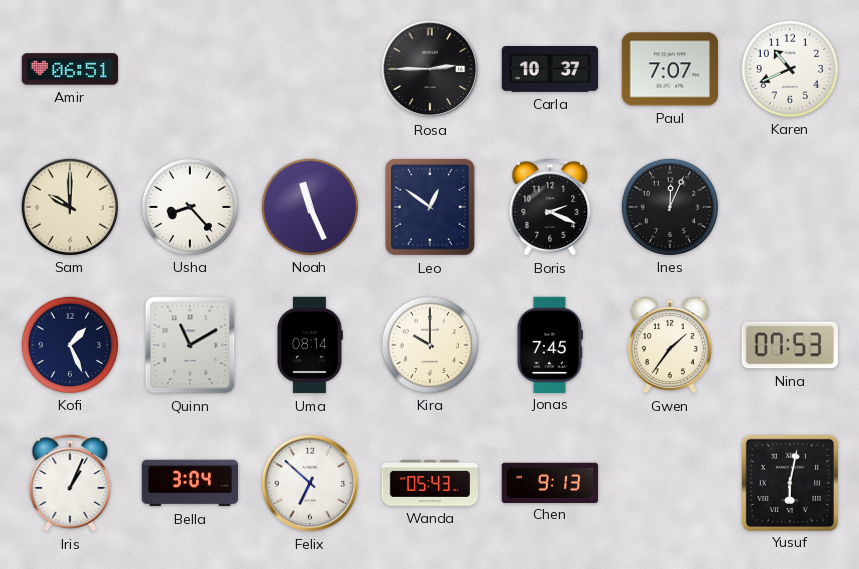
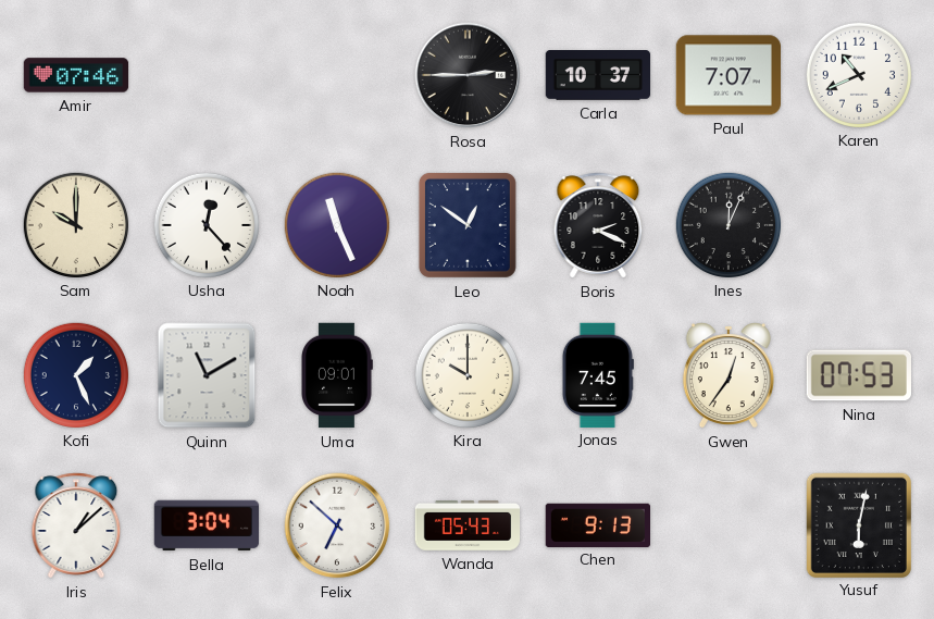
Amir: 06:51 -> 07:46
Usha: 8:23 -> 12:23
Uma: 08:14 -> 09:01
Gwen: 1:36 -> 12:36
Iris: 1:04 -> 1:08
